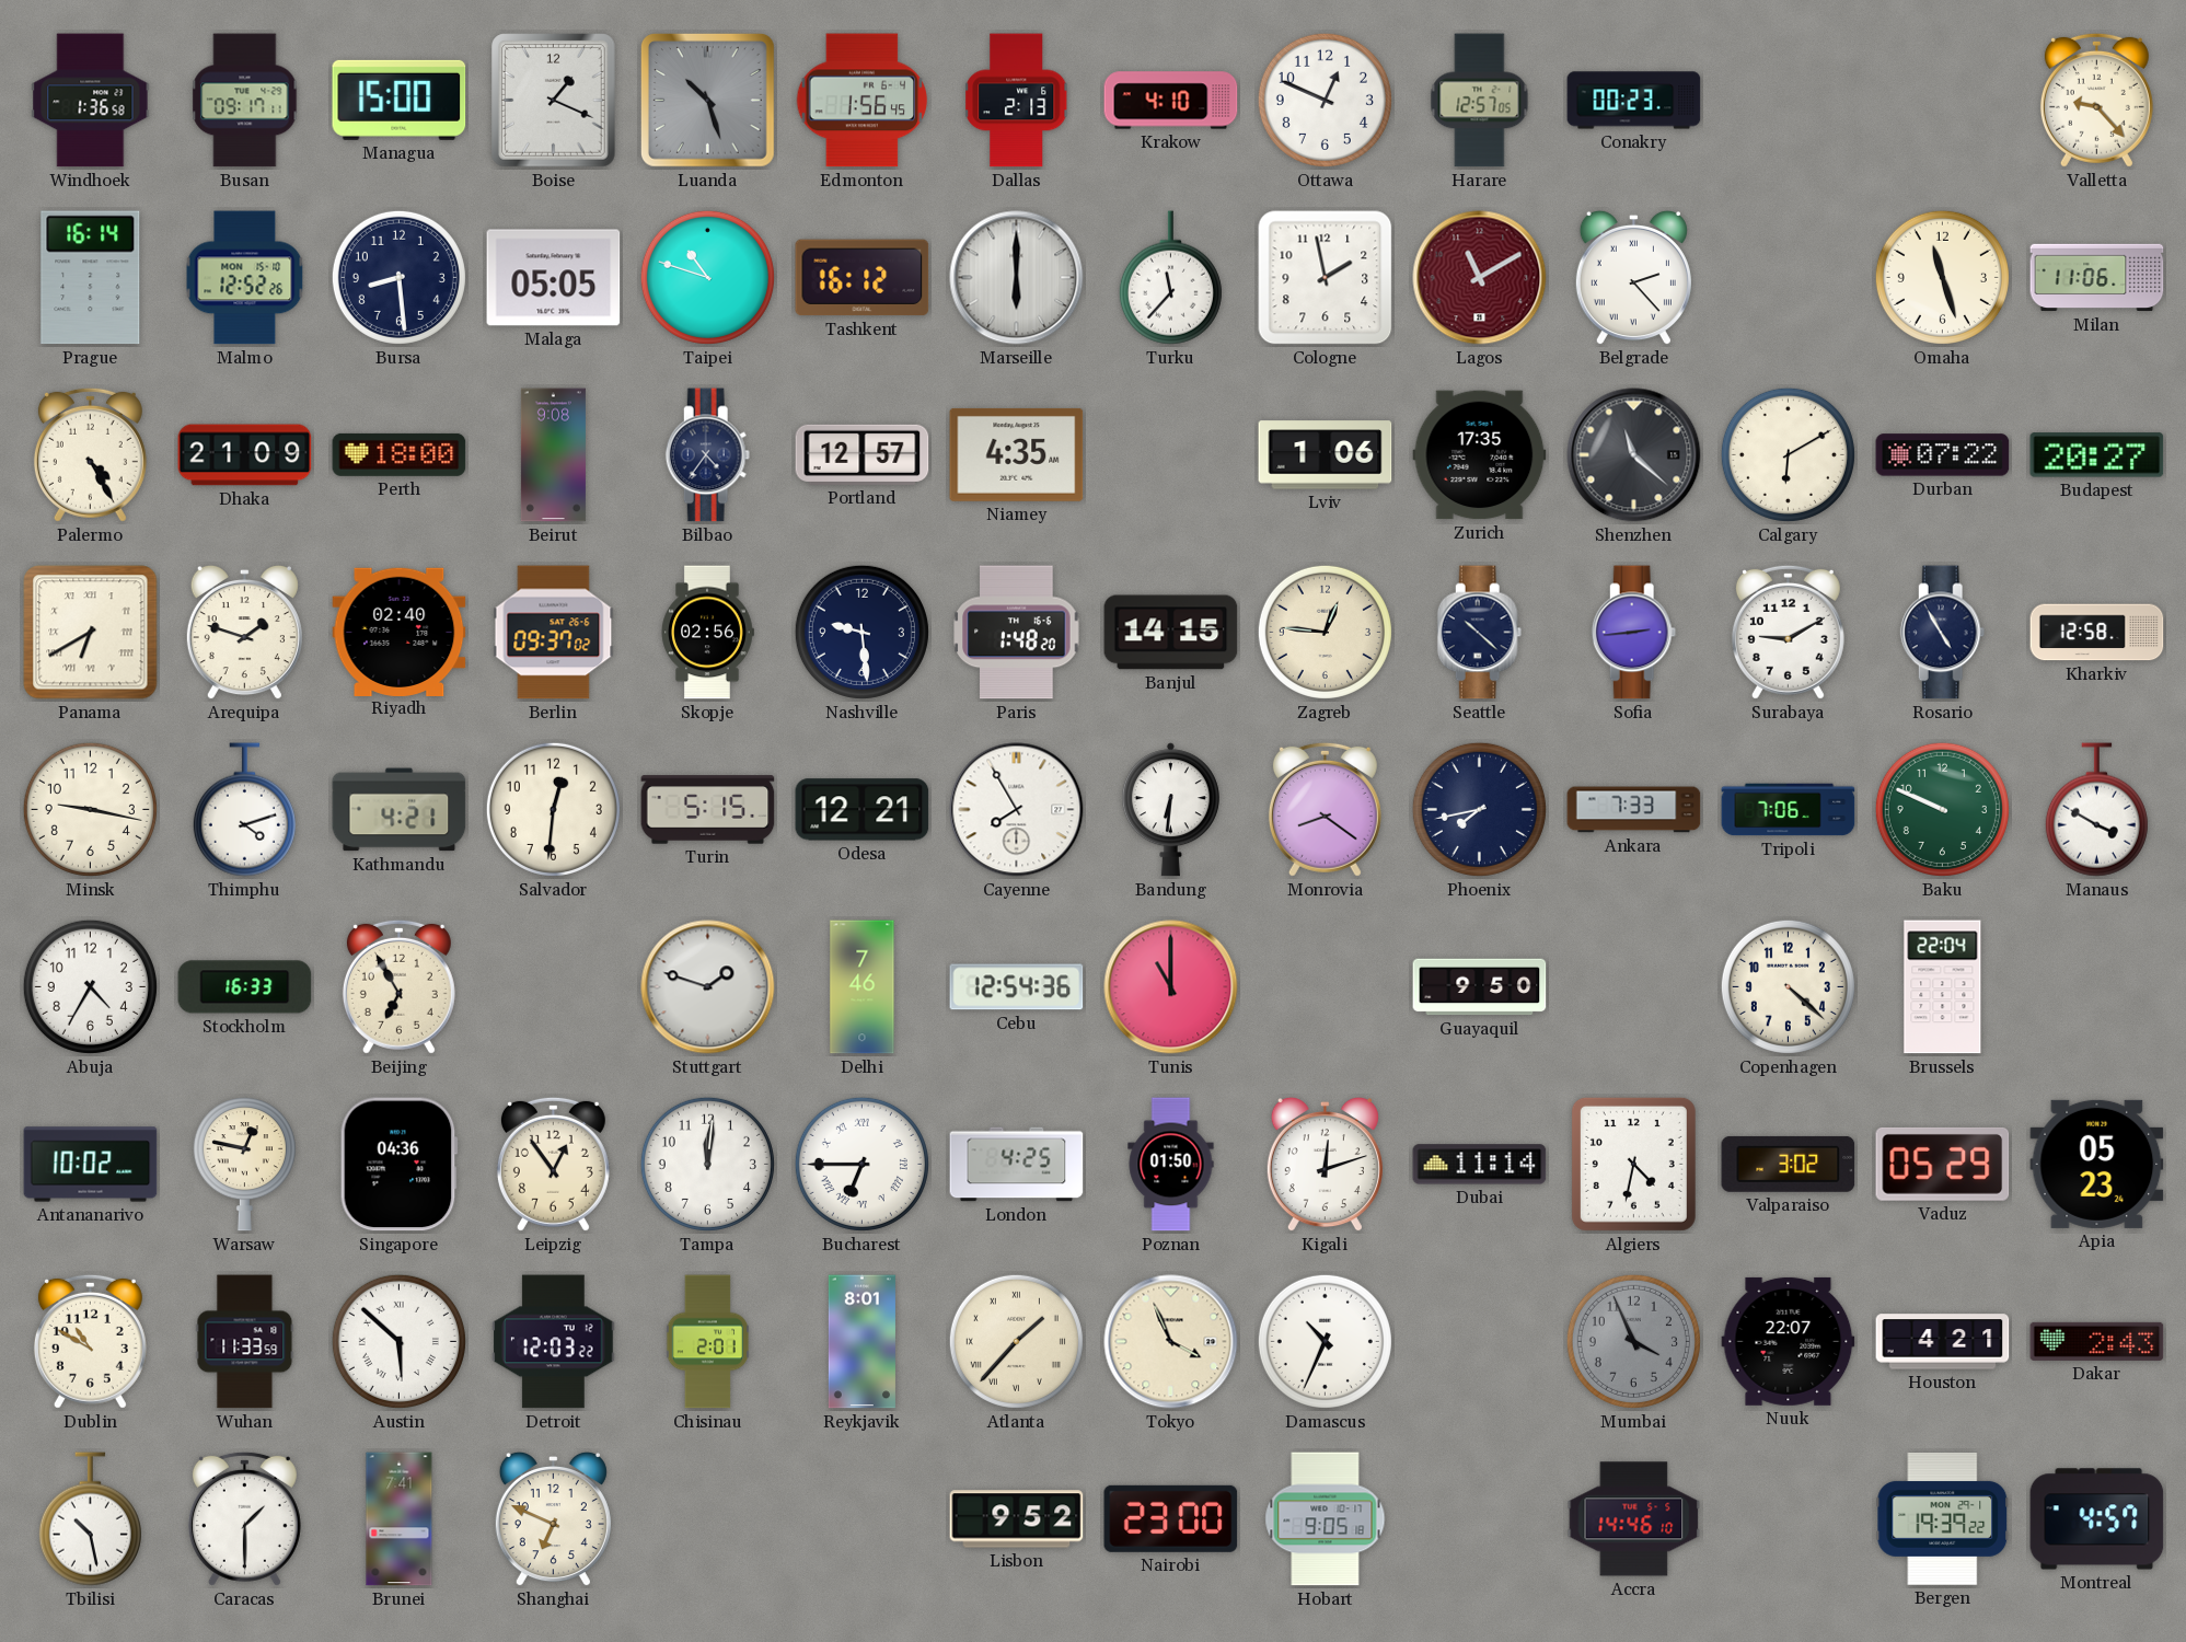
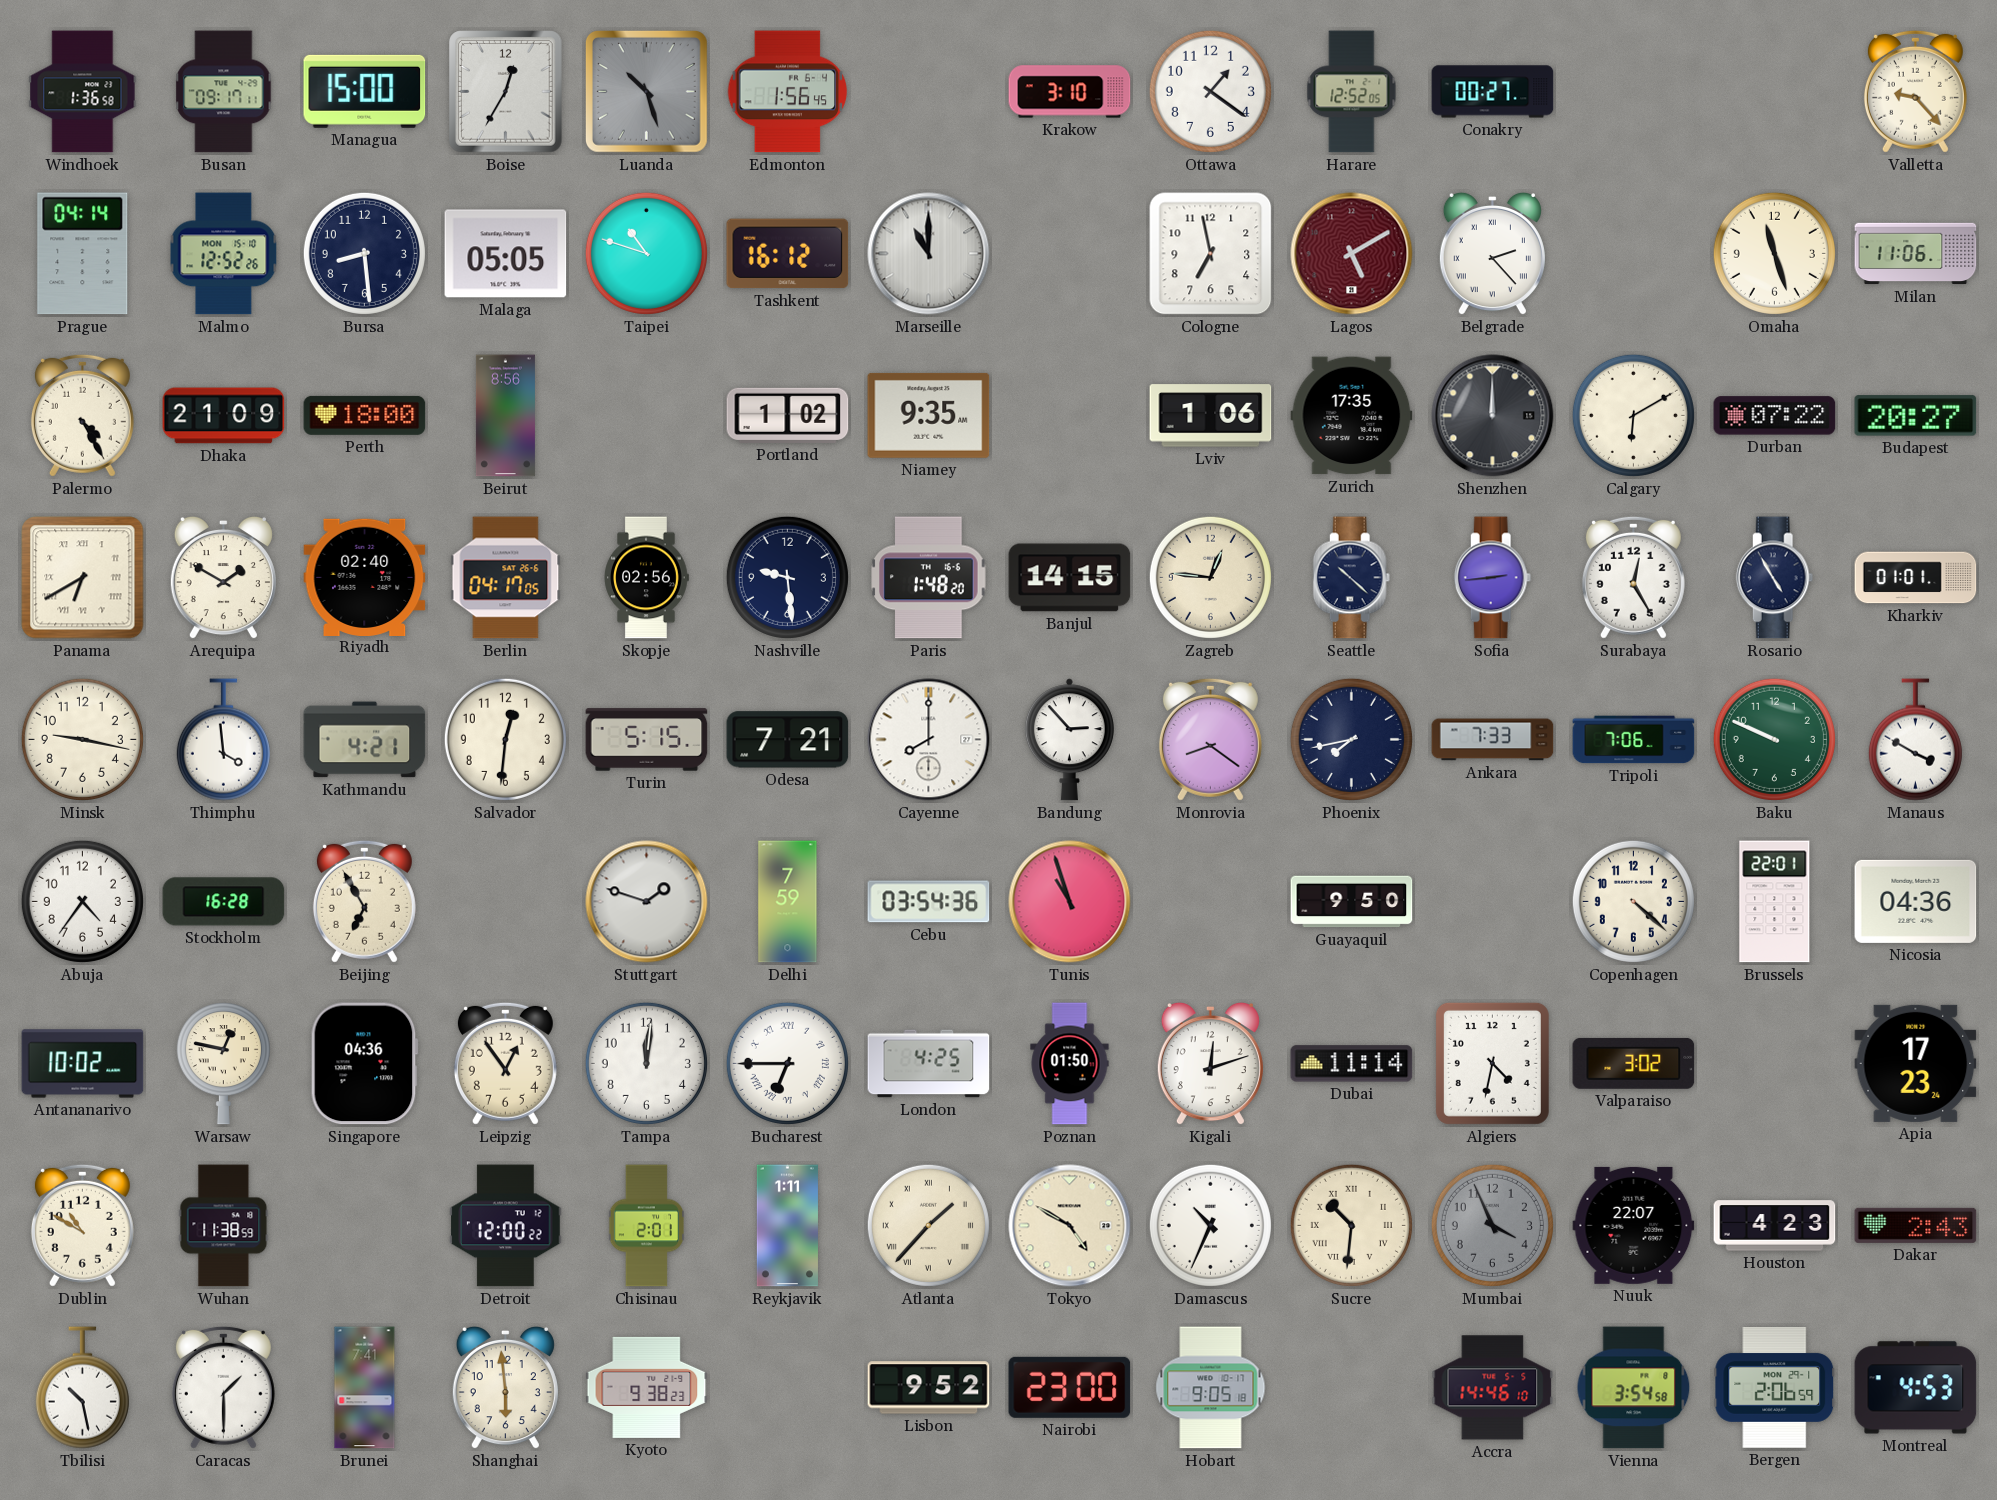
Boise: 1:19 -> 12:35
Dallas: 2:13 -> none
Krakow: 4:10 -> 3:10
Ottawa: 12:49 -> 1:21
Harare: 12:57 -> 12:52
Conakry: 00:23 -> 00:27
Prague: 16:14 -> 04:14
Marseille: 6:00 -> 11:00
Turku: 11:37 -> none
Cologne: 1:58 -> 6:58
Lagos: 11:10 -> 5:10
Beirut: 9:08 -> 8:56
Bilbao: 4:36 -> none
Portland: 12:57 -> 1:02
Niamey: 4:35 -> 9:35
Shenzhen: 11:22 -> 12:00
Arequipa: 1:48 -> 1:50
Berlin: 09:37 -> 04:17
Surabaya: 9:10 -> 12:25
Kharkiv: 12:58 -> 01:01
Thimphu: 4:12 -> 3:59
Odesa: 12:21 -> 7:21
Cayenne: 7:55 -> 8:00
Bandung: 6:31 -> 2:53
Abuja: 4:35 -> 4:36
Stockholm: 16:33 -> 16:28
Delhi: 7:46 -> 7:59
Cebu: 12:54 -> 03:54
Tunis: 11:00 -> 10:57
Brussels: 22:04 -> 22:01
Nicosia: none -> 04:36
Vaduz: 05:29 -> none
Apia: 05:23 -> 17:23
Wuhan: 11:33 -> 11:38
Austin: 5:52 -> none
Detroit: 12:03 -> 12:00
Reykjavik: 8:01 -> 1:11
Tokyo: 3:56 -> 4:50
Sucre: none -> 10:31
Houston: 4:21 -> 4:23
Shanghai: 6:49 -> 5:59
Kyoto: none -> 9:38
Vienna: none -> 3:54
Bergen: 19:39 -> 2:06
Montreal: 4:57 -> 4:53
